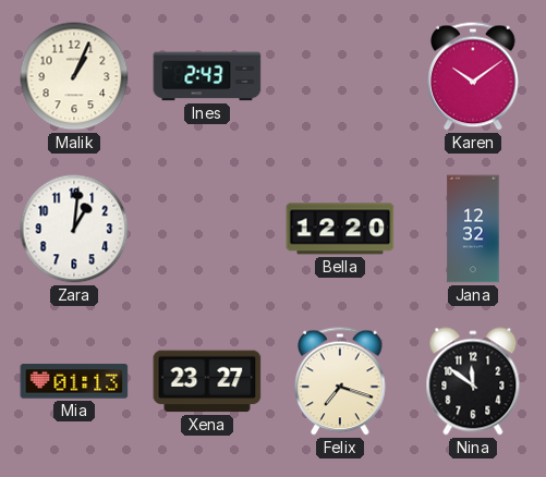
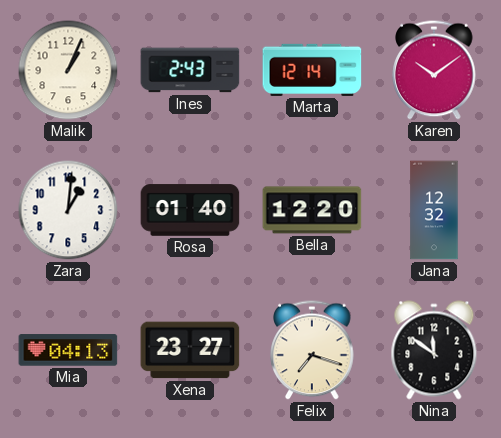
Marta: none -> 12:14
Rosa: none -> 01:40
Mia: 01:13 -> 04:13
